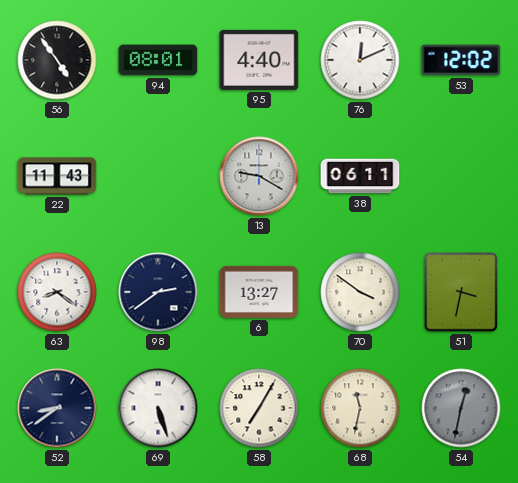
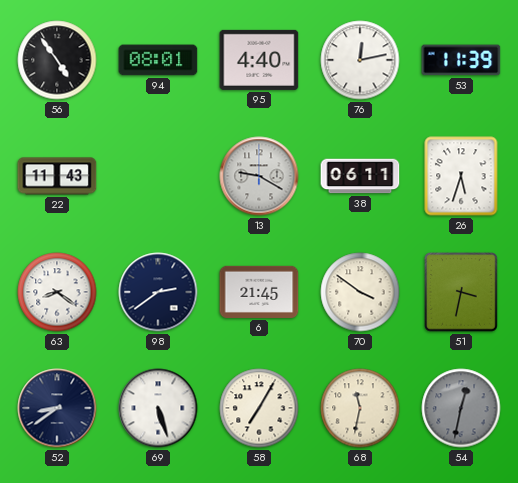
76: 12:11 -> 12:13
53: 12:02 -> 11:39
26: none -> 5:33
6: 13:27 -> 21:45
